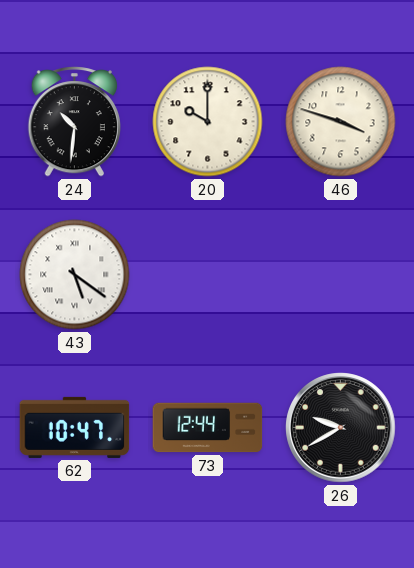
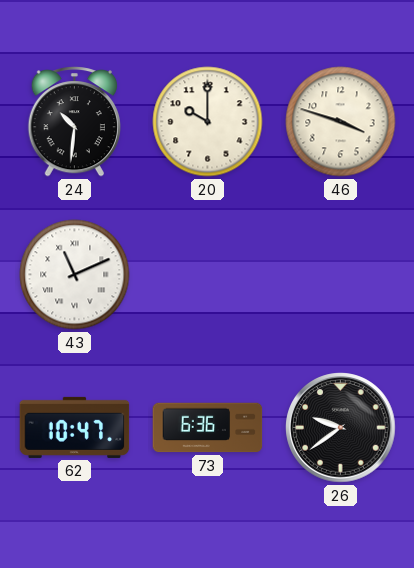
43: 5:21 -> 11:11
73: 12:44 -> 6:36
26: 9:40 -> 9:39
